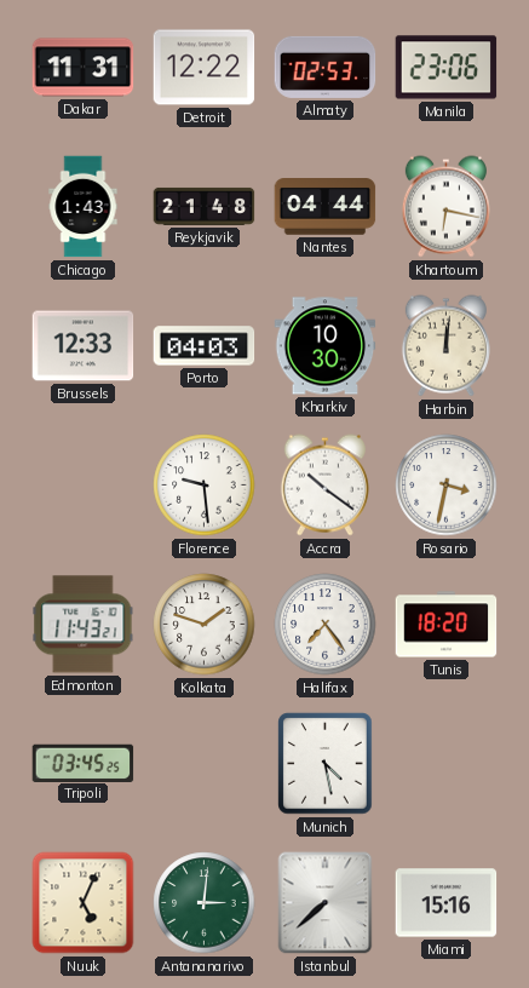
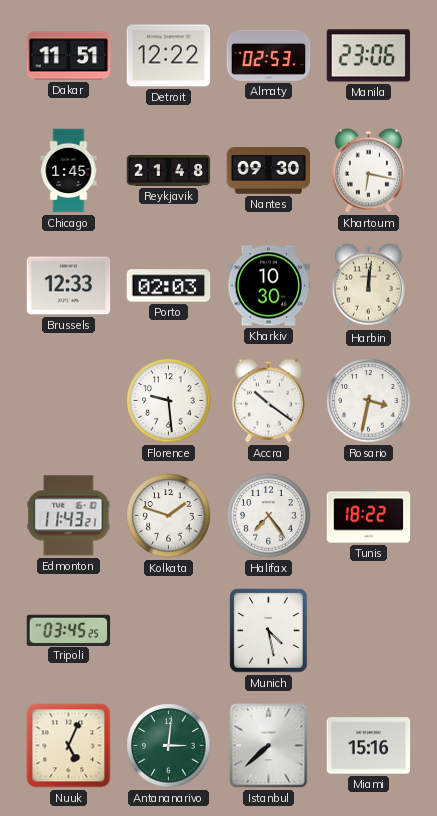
Dakar: 11:31 -> 11:51
Chicago: 1:43 -> 1:45
Nantes: 04:44 -> 09:30
Porto: 04:03 -> 02:03
Tunis: 18:20 -> 18:22
